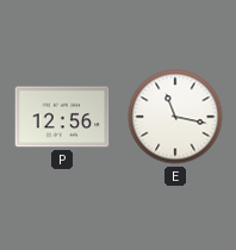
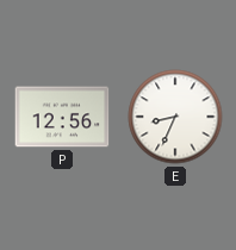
E: 11:17 -> 8:34
